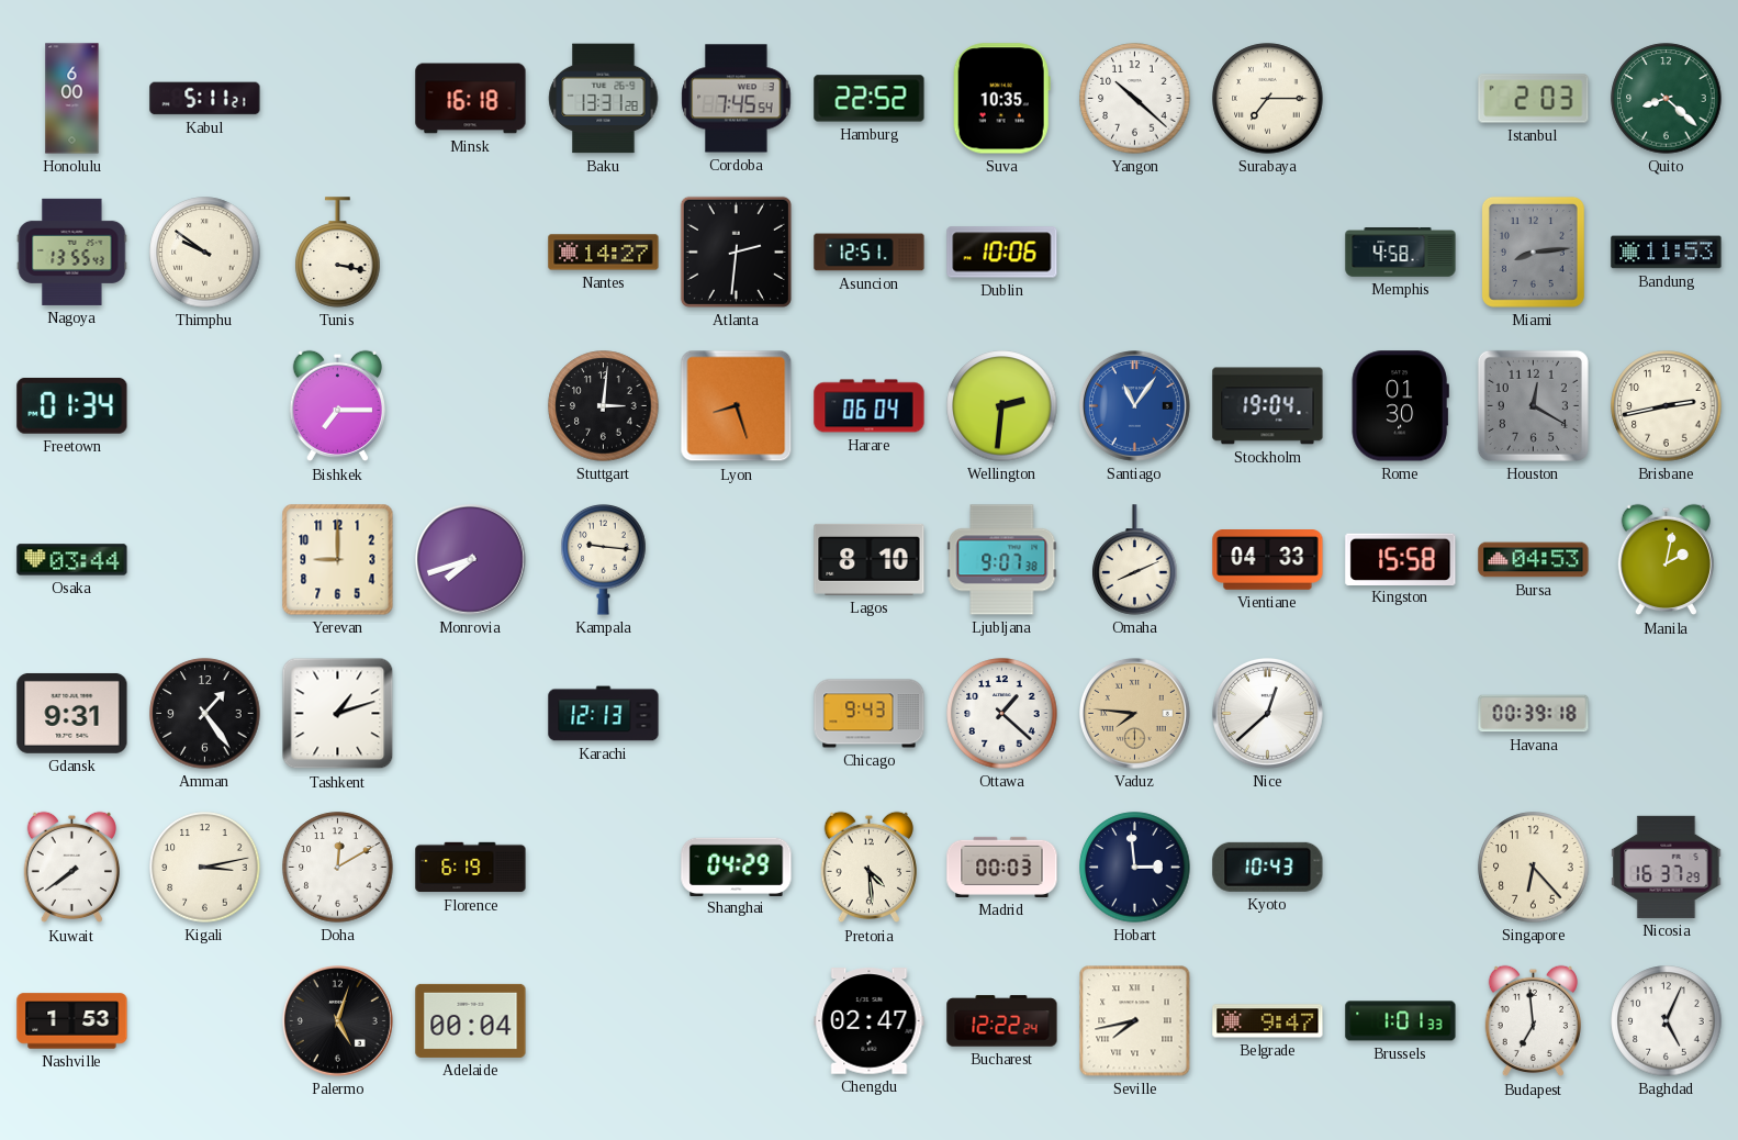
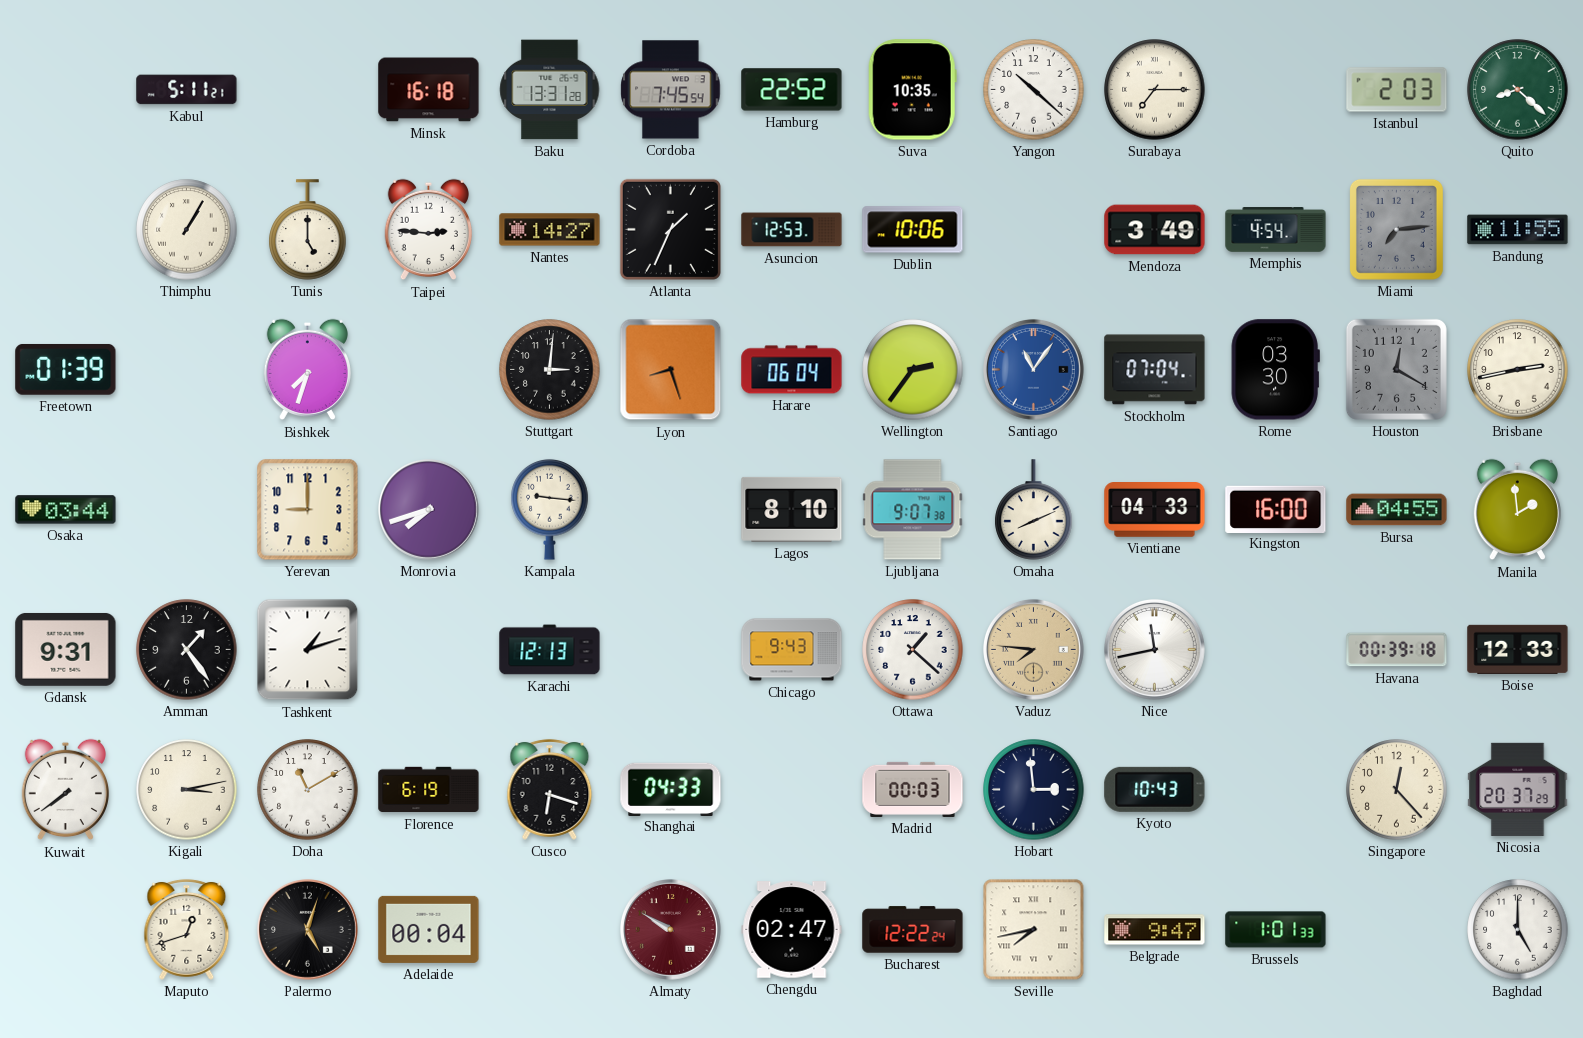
Honolulu: 6:00 -> none
Nagoya: 13:55 -> none
Thimphu: 9:51 -> 1:05
Tunis: 3:17 -> 5:00
Taipei: none -> 2:46
Atlanta: 2:31 -> 1:34
Asuncion: 12:51 -> 12:53
Mendoza: none -> 3:49
Memphis: 4:58 -> 4:54
Miami: 8:14 -> 7:14
Bandung: 11:53 -> 11:55
Freetown: 01:34 -> 01:39
Bishkek: 7:15 -> 7:33
Wellington: 2:31 -> 2:36
Stockholm: 19:04 -> 07:04
Rome: 01:30 -> 03:30
Kingston: 15:58 -> 16:00
Bursa: 04:53 -> 04:55
Manila: 2:02 -> 1:59
Nice: 12:38 -> 11:43
Boise: none -> 12:33
Doha: 12:10 -> 11:10
Cusco: none -> 6:18
Shanghai: 04:29 -> 04:33
Pretoria: 4:29 -> none
Singapore: 6:23 -> 12:23
Nicosia: 16:37 -> 20:37
Nashville: 1:53 -> none
Maputo: none -> 12:42
Almaty: none -> 9:50
Budapest: 6:59 -> none
Baghdad: 5:04 -> 5:00
